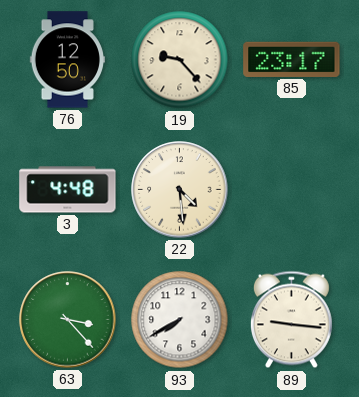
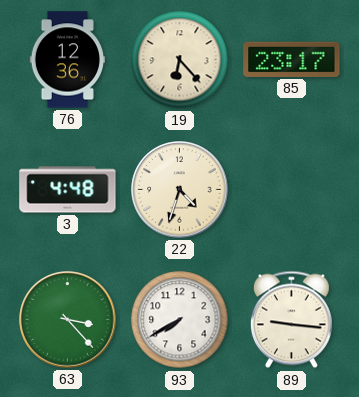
76: 12:50 -> 12:36
19: 9:23 -> 6:23
22: 4:29 -> 4:33
